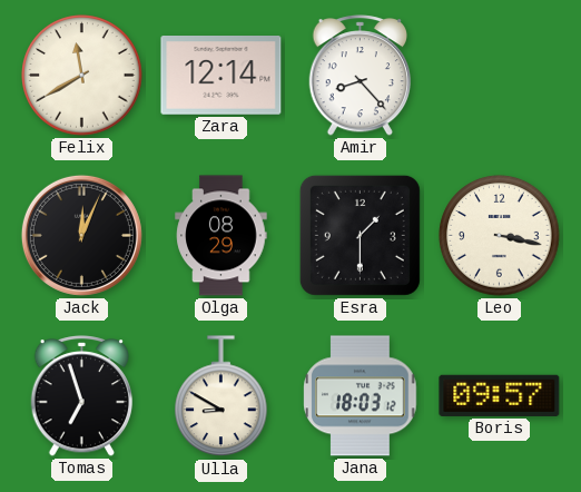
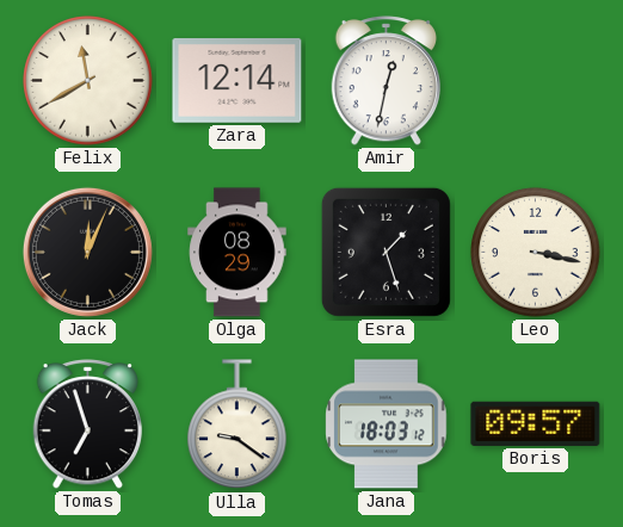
Amir: 8:23 -> 12:32
Esra: 1:30 -> 1:27
Ulla: 8:50 -> 9:21
